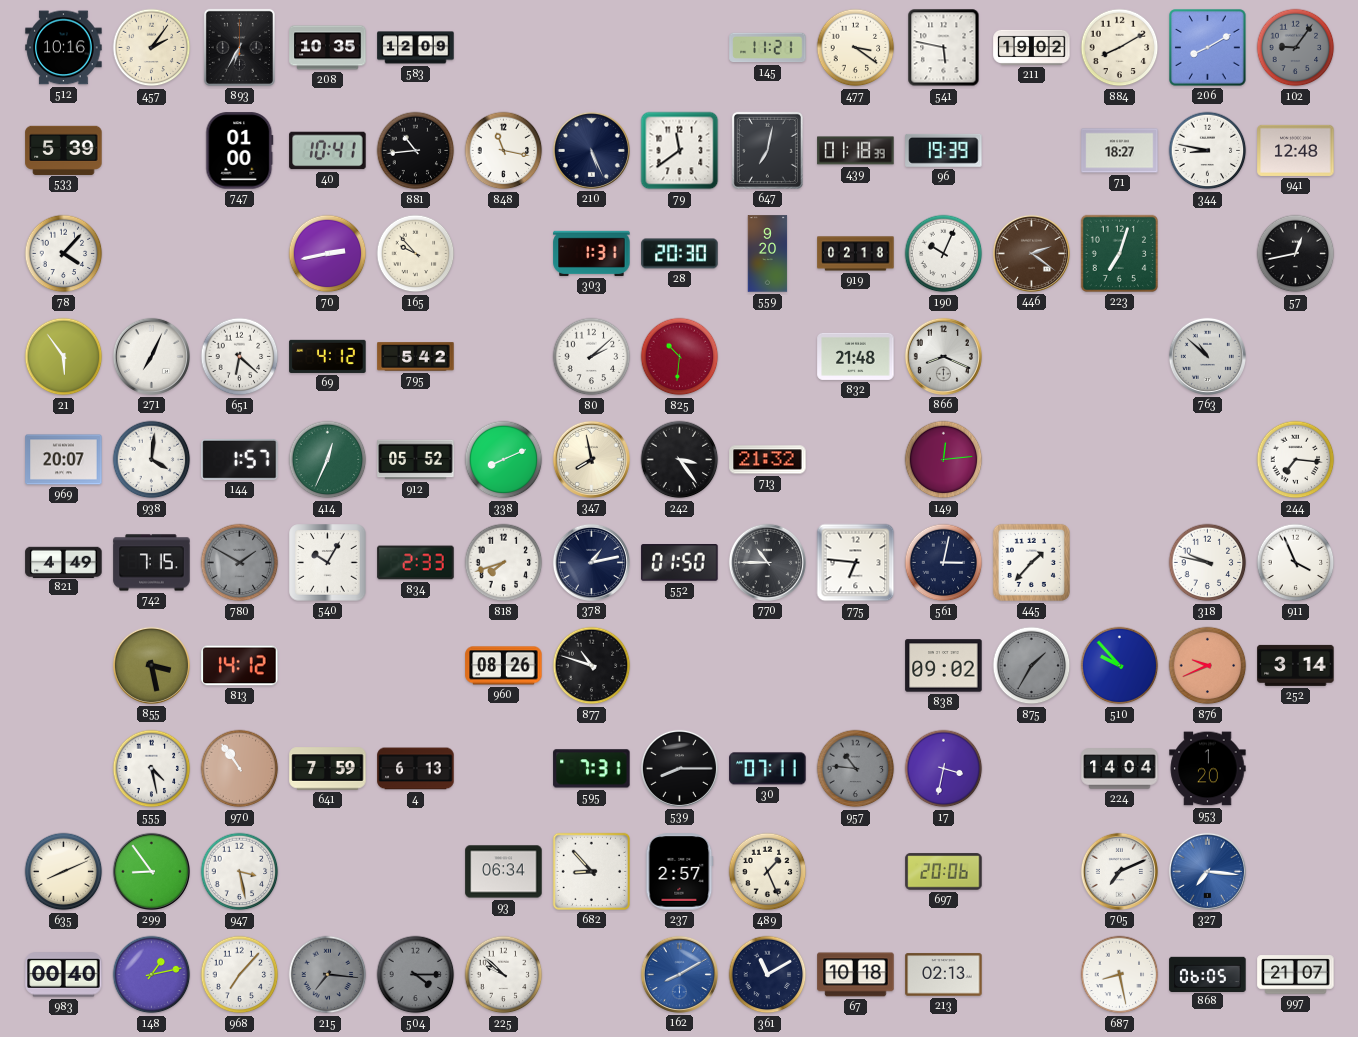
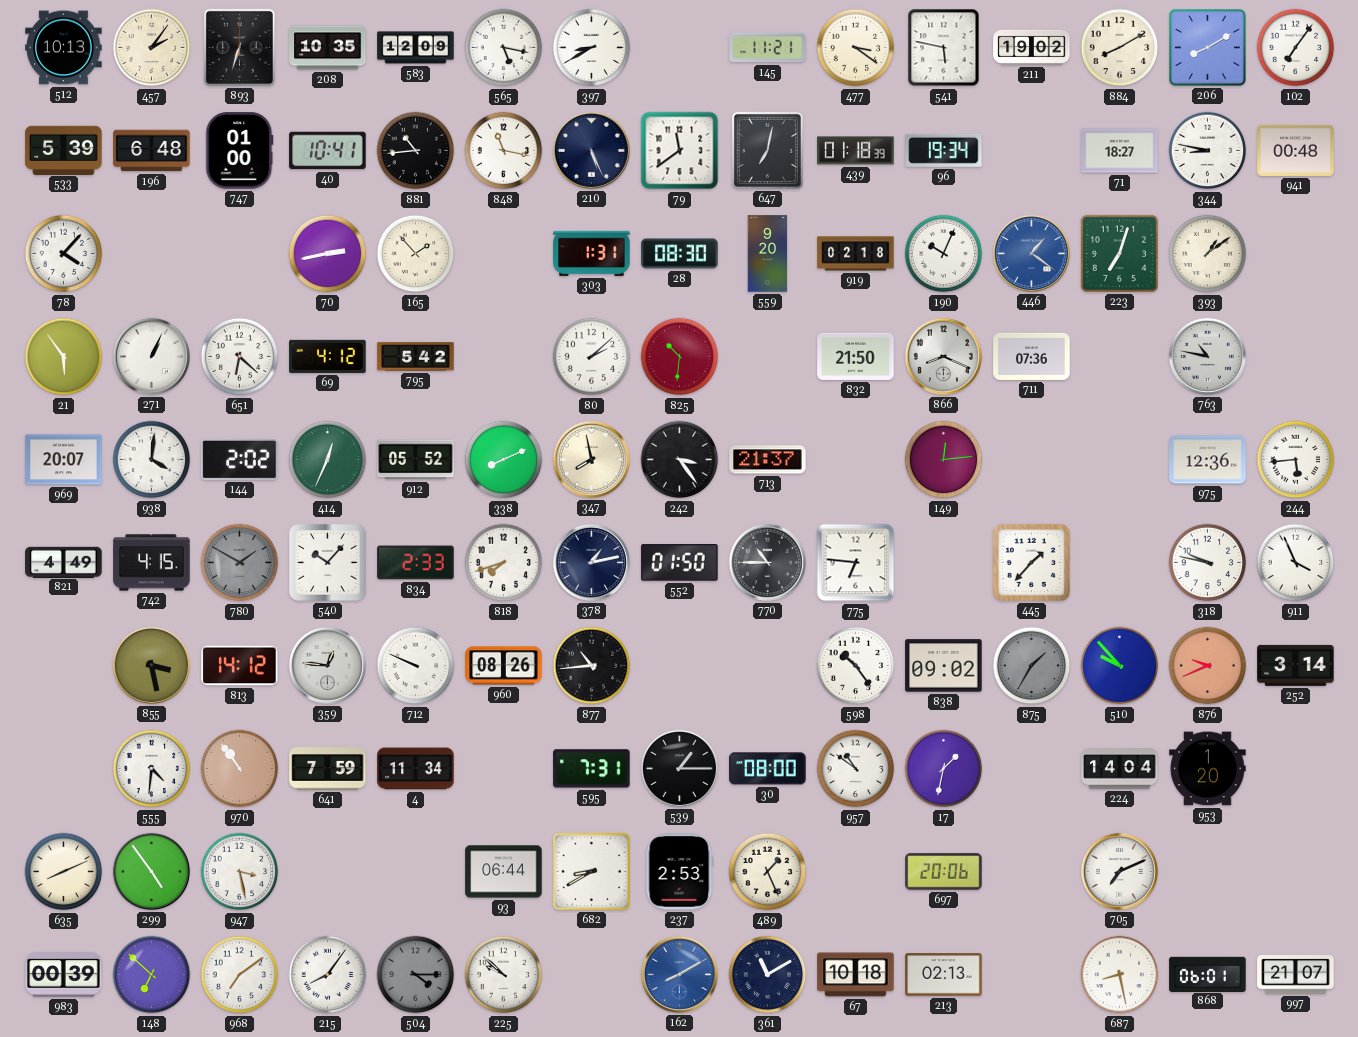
512: 10:16 -> 10:13
893: 6:35 -> 6:33
565: none -> 5:17
397: none -> 8:40
102: 9:06 -> 7:06
102 dial: grey -> white
196: none -> 6:48
96: 19:39 -> 19:34
941: 12:48 -> 00:48
165: 9:53 -> 1:53
28: 20:30 -> 08:30
446: 2:21 -> 1:21
446 dial: brown -> blue
393: none -> 1:09
57: 12:43 -> none
271: 7:04 -> 1:04
832: 21:48 -> 21:50
711: none -> 07:36
763: 10:52 -> 10:47
144: 1:57 -> 2:02
713: 21:32 -> 21:37
975: none -> 12:36
244: 7:16 -> 5:44
742: 7:15 -> 4:15
540: 10:05 -> 10:07
561: 3:02 -> none
359: none -> 12:46
712: none -> 9:49
877: 10:48 -> 10:44
598: none -> 10:24
555: 4:28 -> 4:31
4: 6:13 -> 11:34
539: 8:15 -> 1:15
30: 07:11 -> 08:00
957: 10:46 -> 10:51
957 dial: grey -> white
17: 3:32 -> 1:32
299: 8:54 -> 4:54
93: 06:34 -> 06:44
682: 8:53 -> 8:40
237: 2:57 -> 2:53
327: 7:16 -> none
983: 00:40 -> 00:39
148: 1:13 -> 6:52
968: 7:07 -> 7:09
215: 7:16 -> 8:06
215 dial: grey -> white
868: 06:05 -> 06:01
